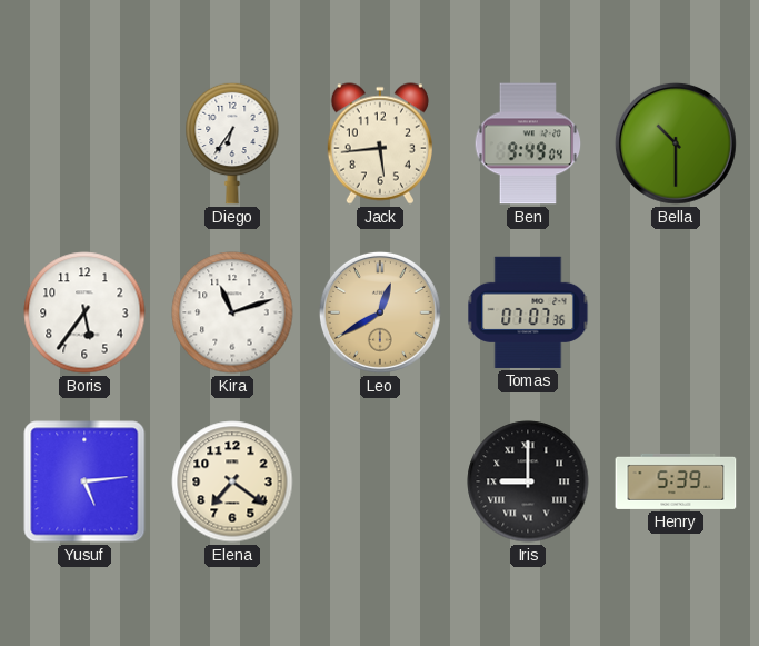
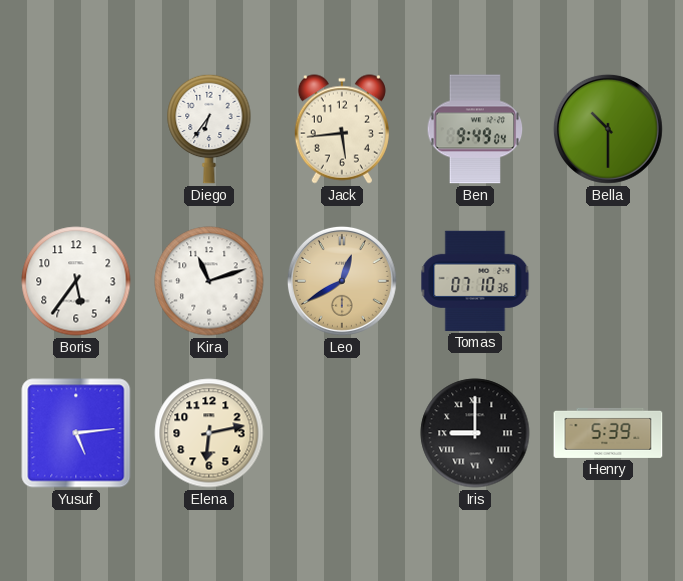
Tomas: 07:07 -> 07:10
Elena: 7:21 -> 6:13
